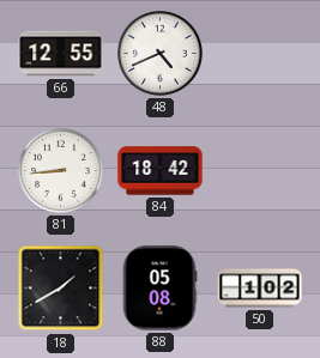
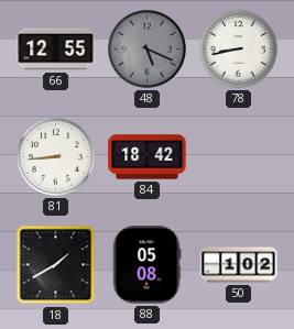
48: 4:41 -> 5:19
48 dial: white -> grey
78: none -> 8:43
